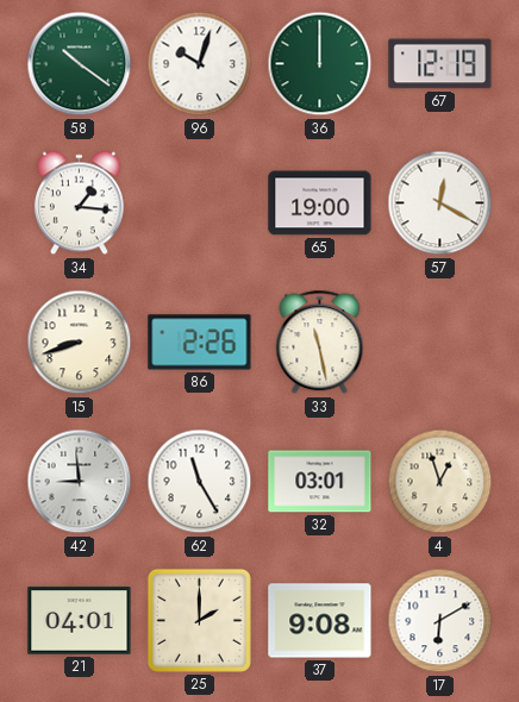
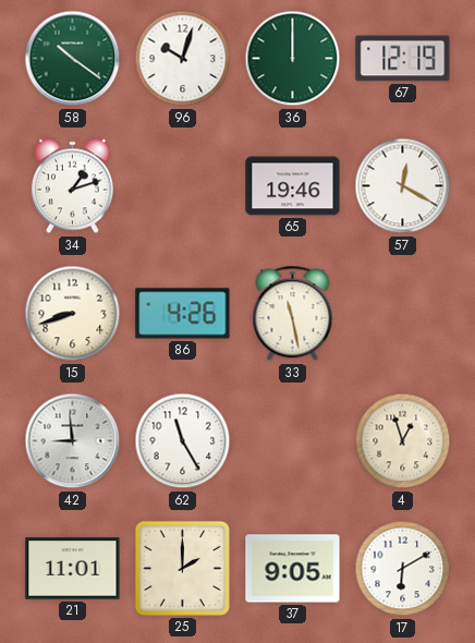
34: 1:16 -> 1:12
65: 19:00 -> 19:46
86: 2:26 -> 4:26
32: 03:01 -> none
21: 04:01 -> 11:01
37: 9:08 -> 9:05
